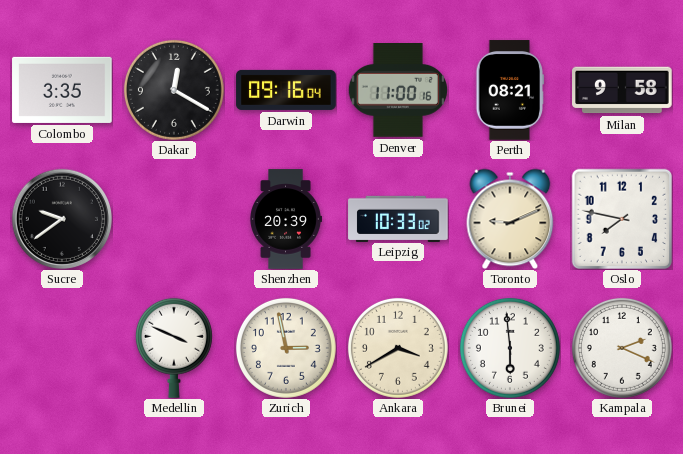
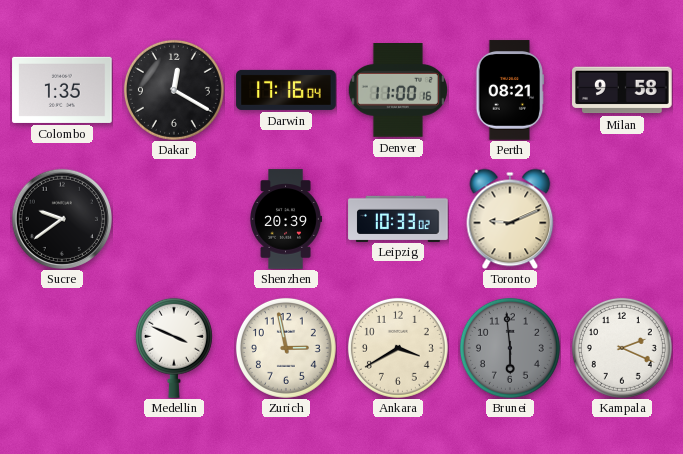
Colombo: 3:35 -> 1:35
Darwin: 09:16 -> 17:16
Oslo: 7:47 -> none
Brunei dial: white -> grey
